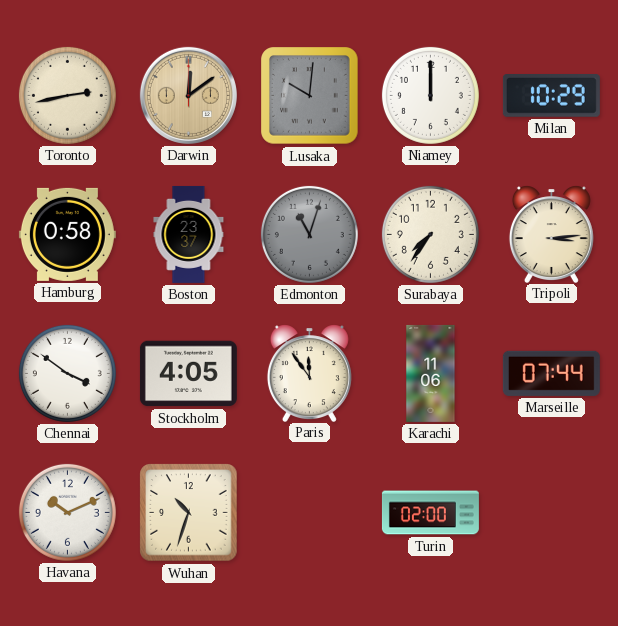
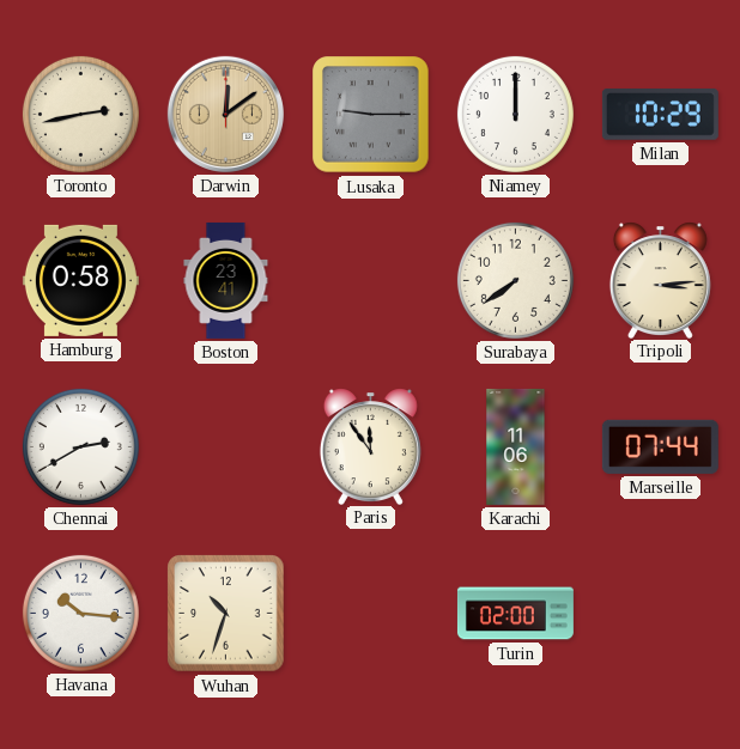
Lusaka: 10:01 -> 9:15
Boston: 23:37 -> 23:41
Edmonton: 11:03 -> none
Surabaya: 7:36 -> 7:39
Chennai: 3:51 -> 2:40
Stockholm: 4:05 -> none
Havana: 10:11 -> 10:16
